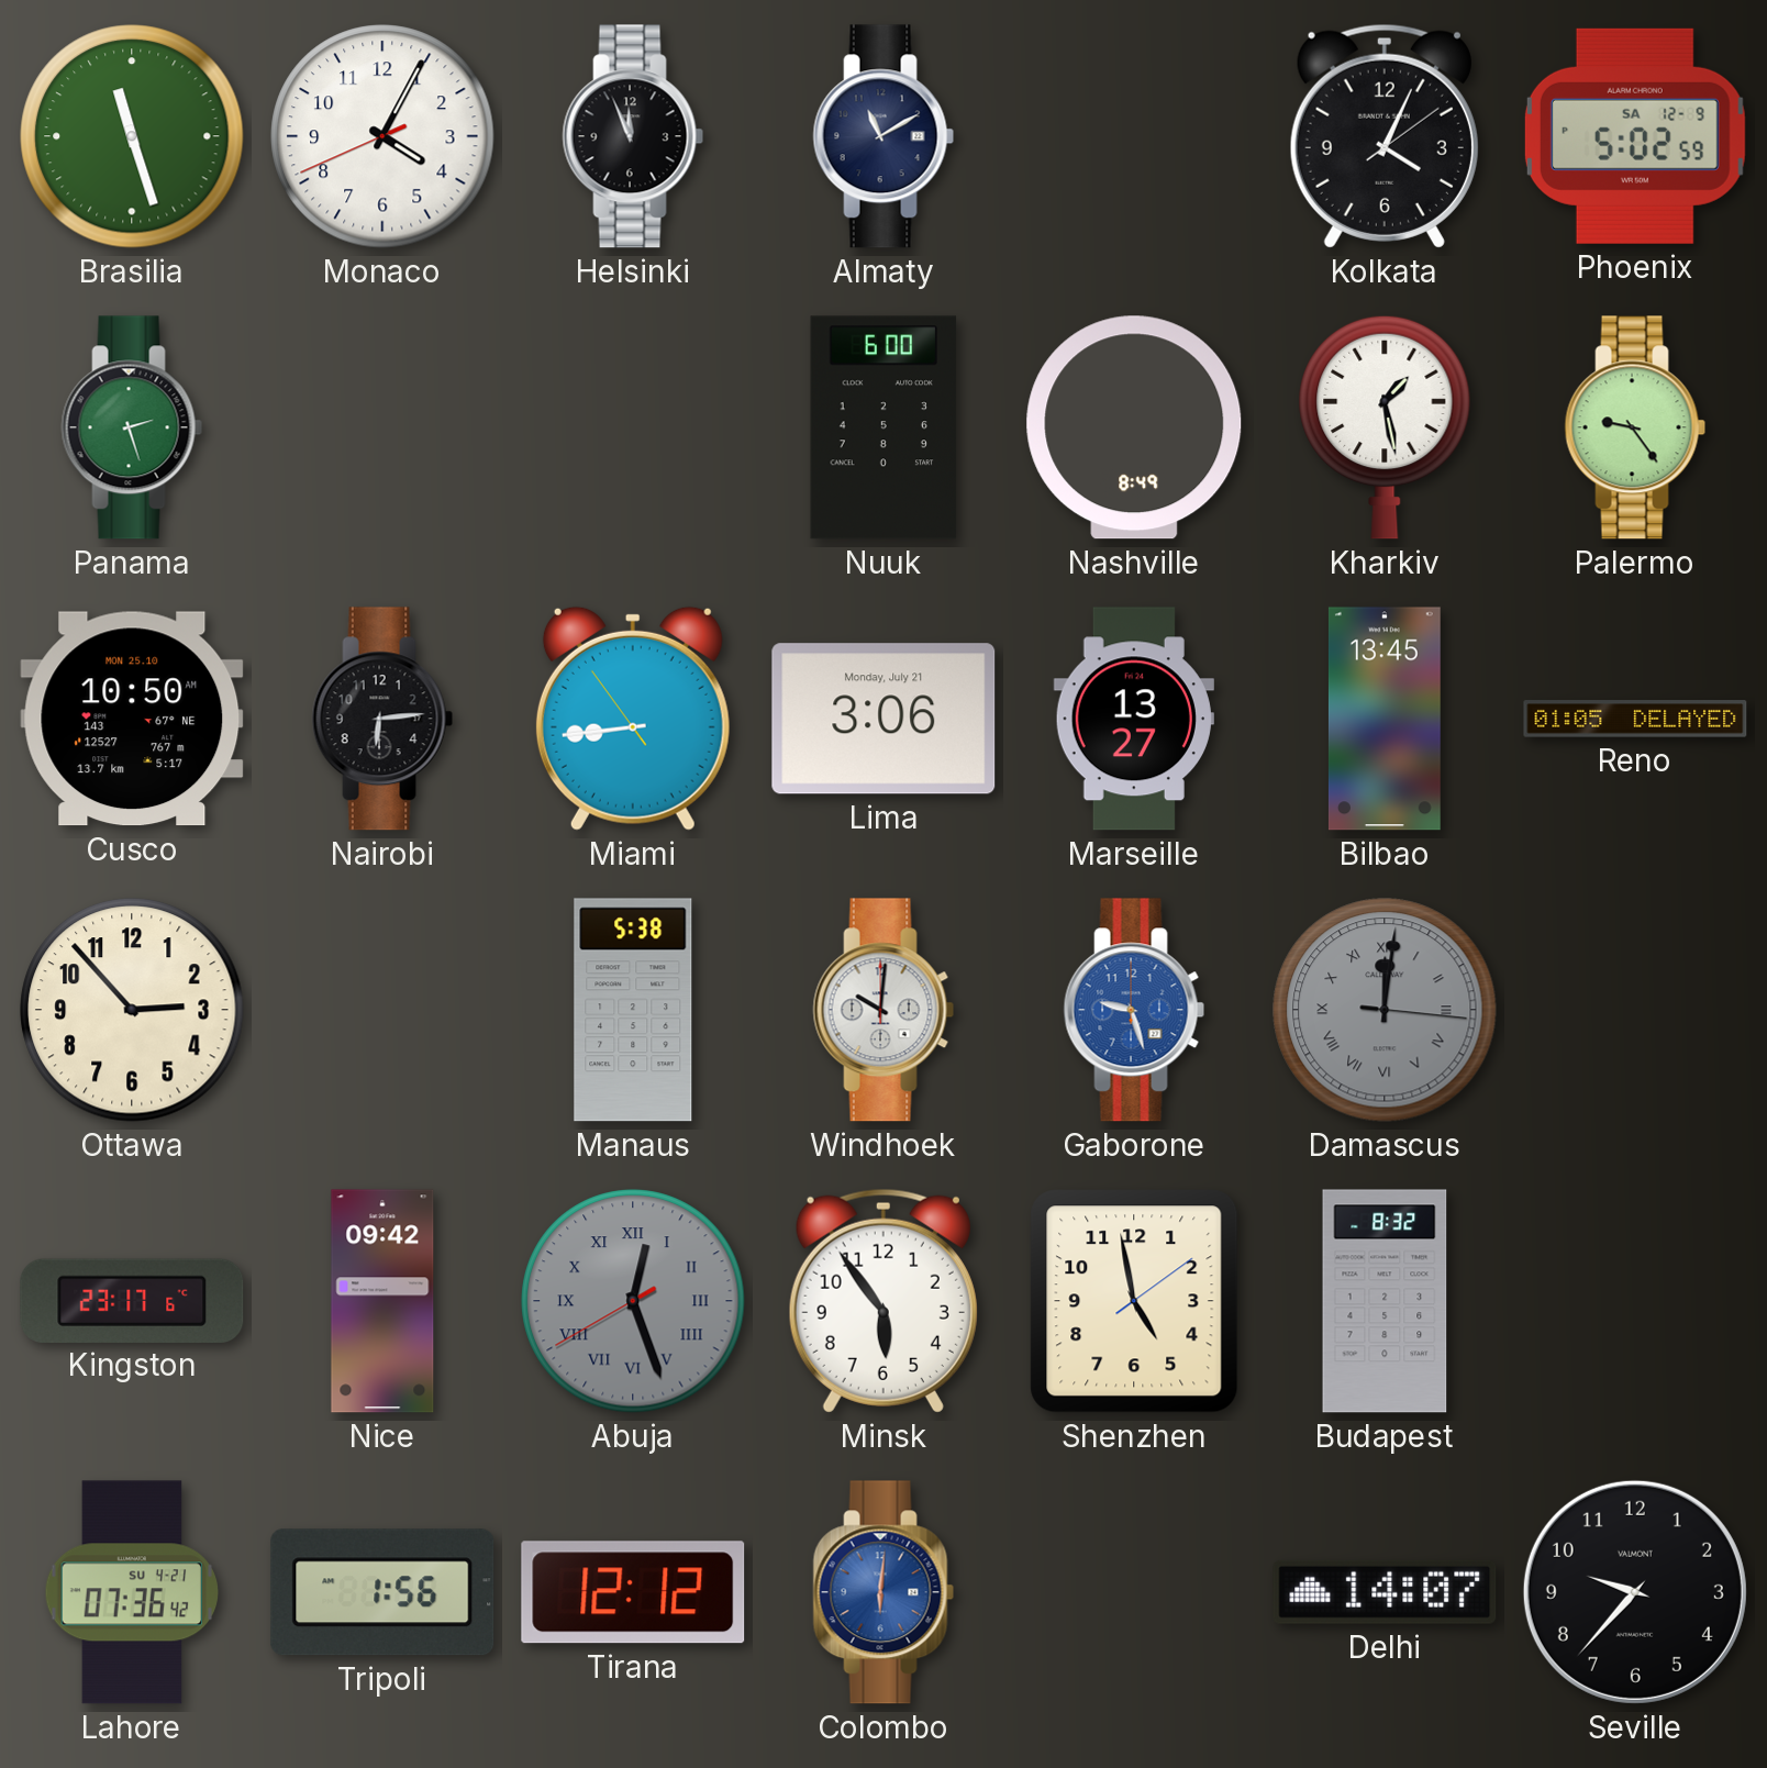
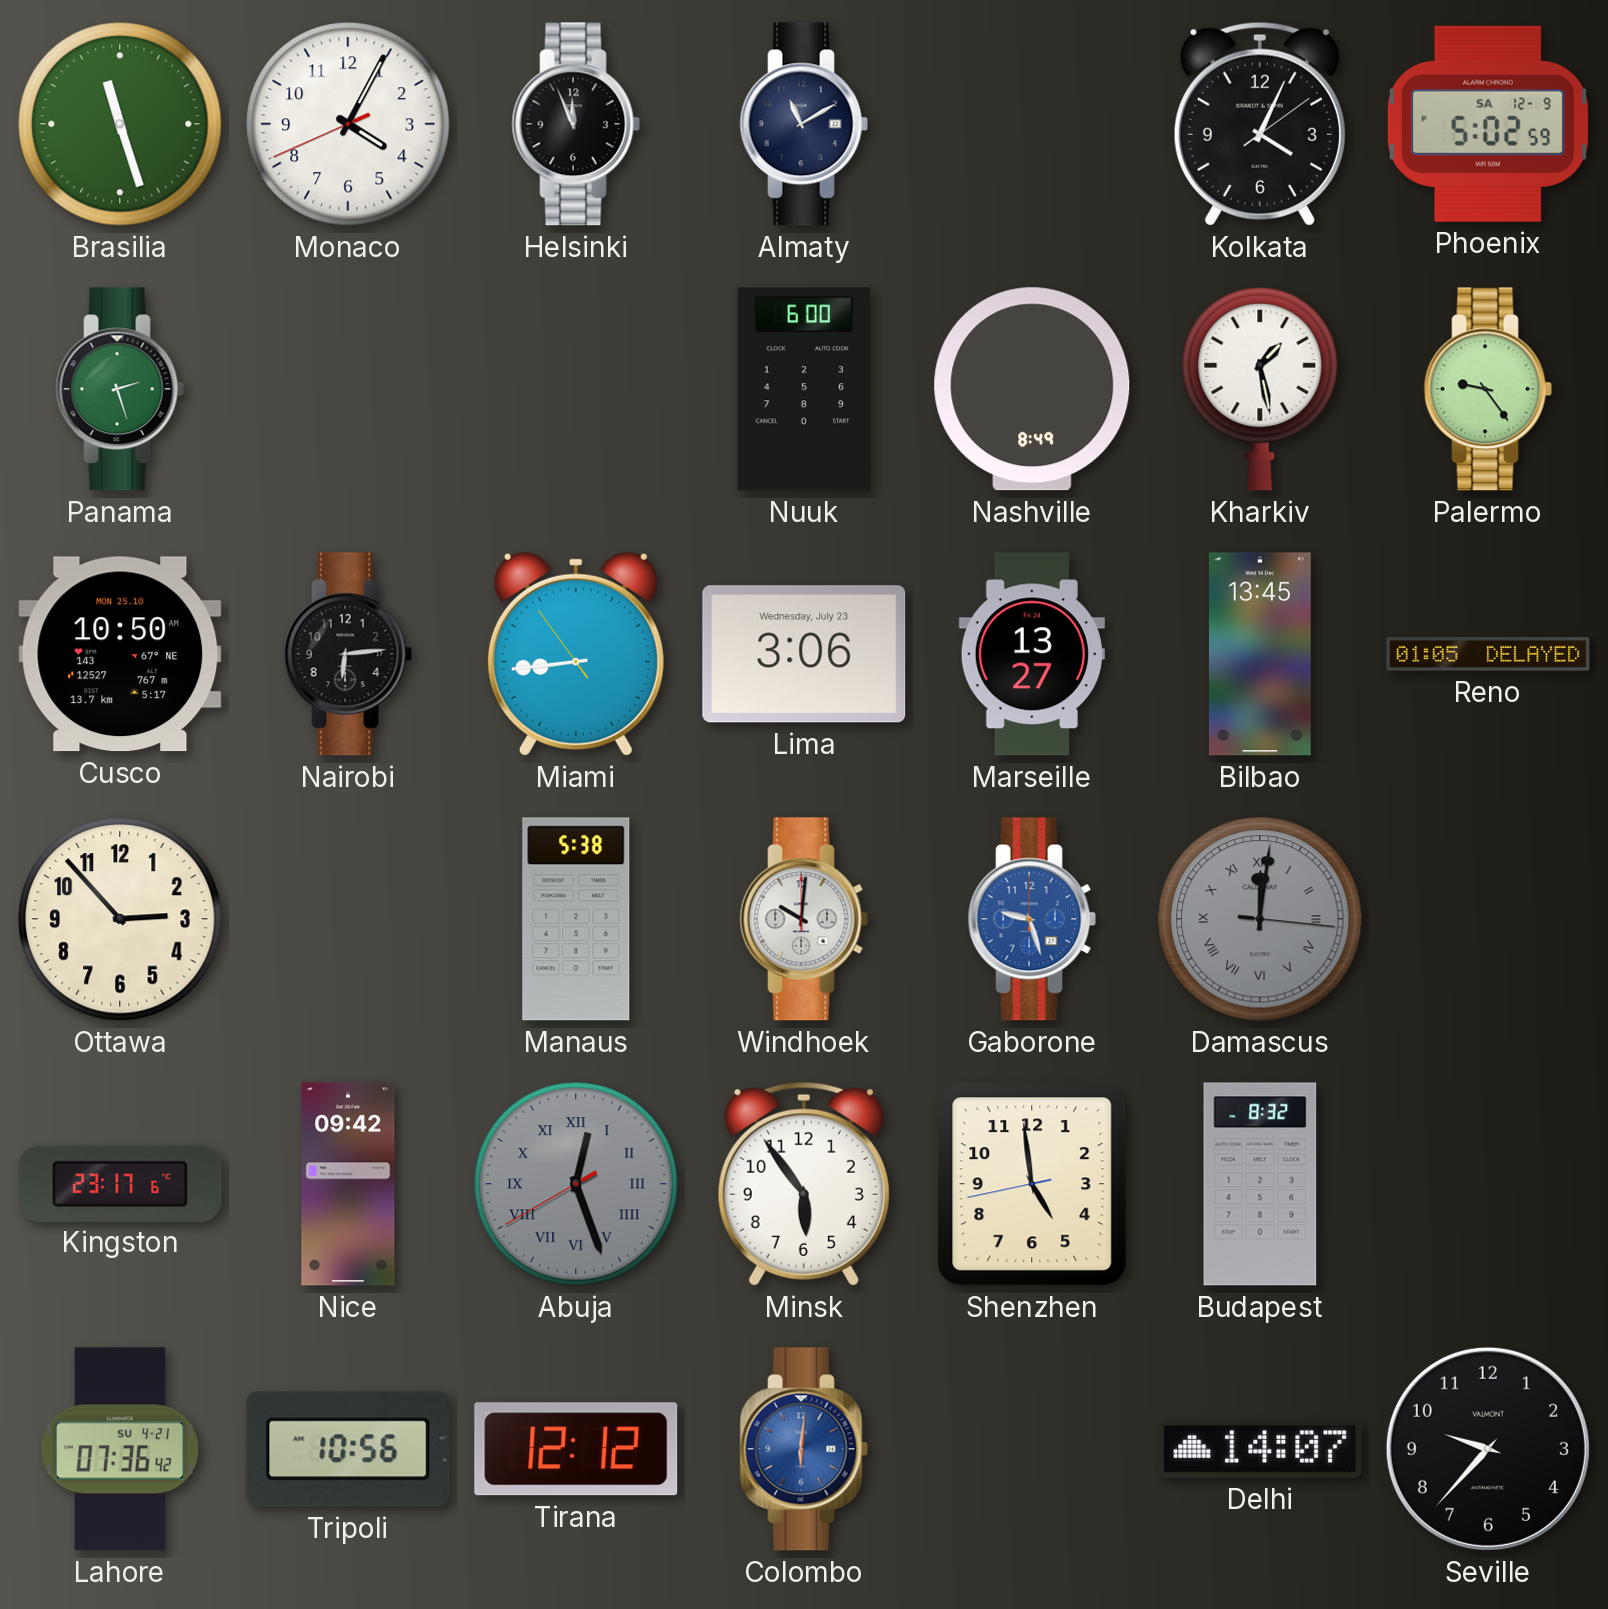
Lima date: Monday, July 21 -> Wednesday, July 23
Shenzhen: 4:58:09 -> 4:58:43
Tripoli: 1:56 -> 10:56
